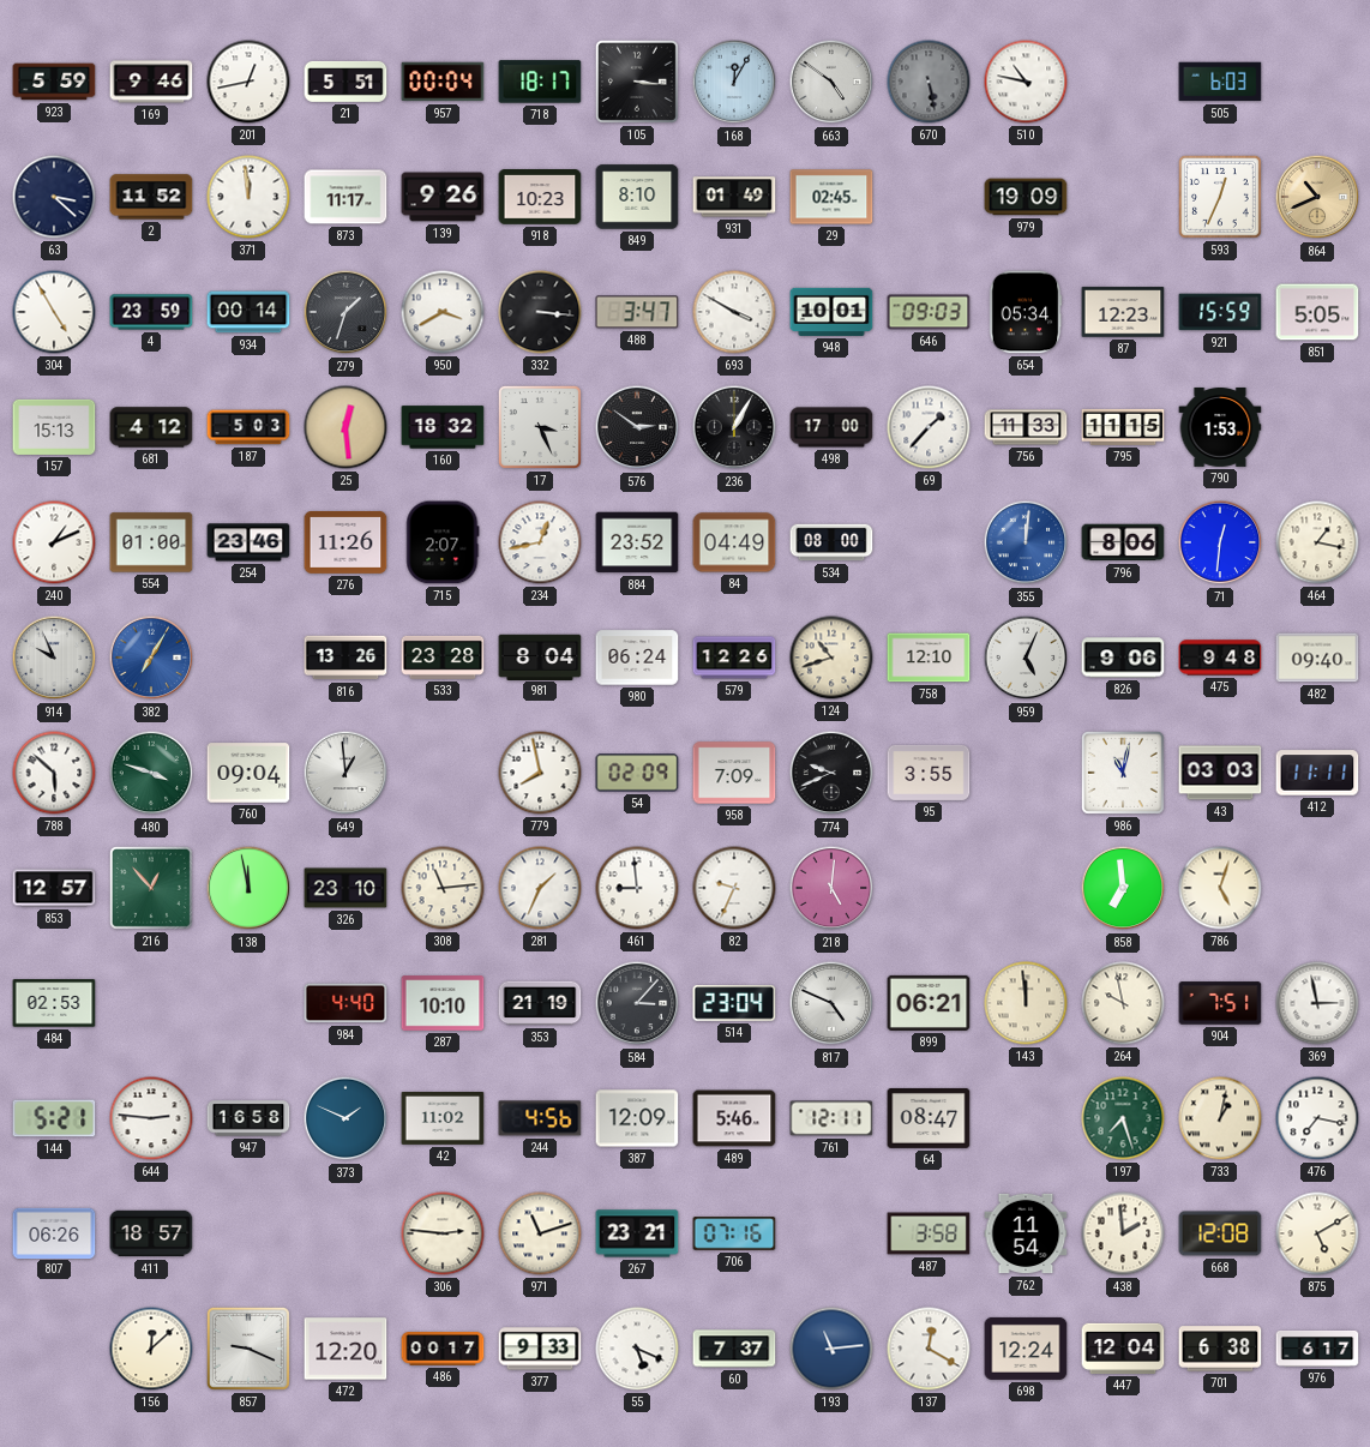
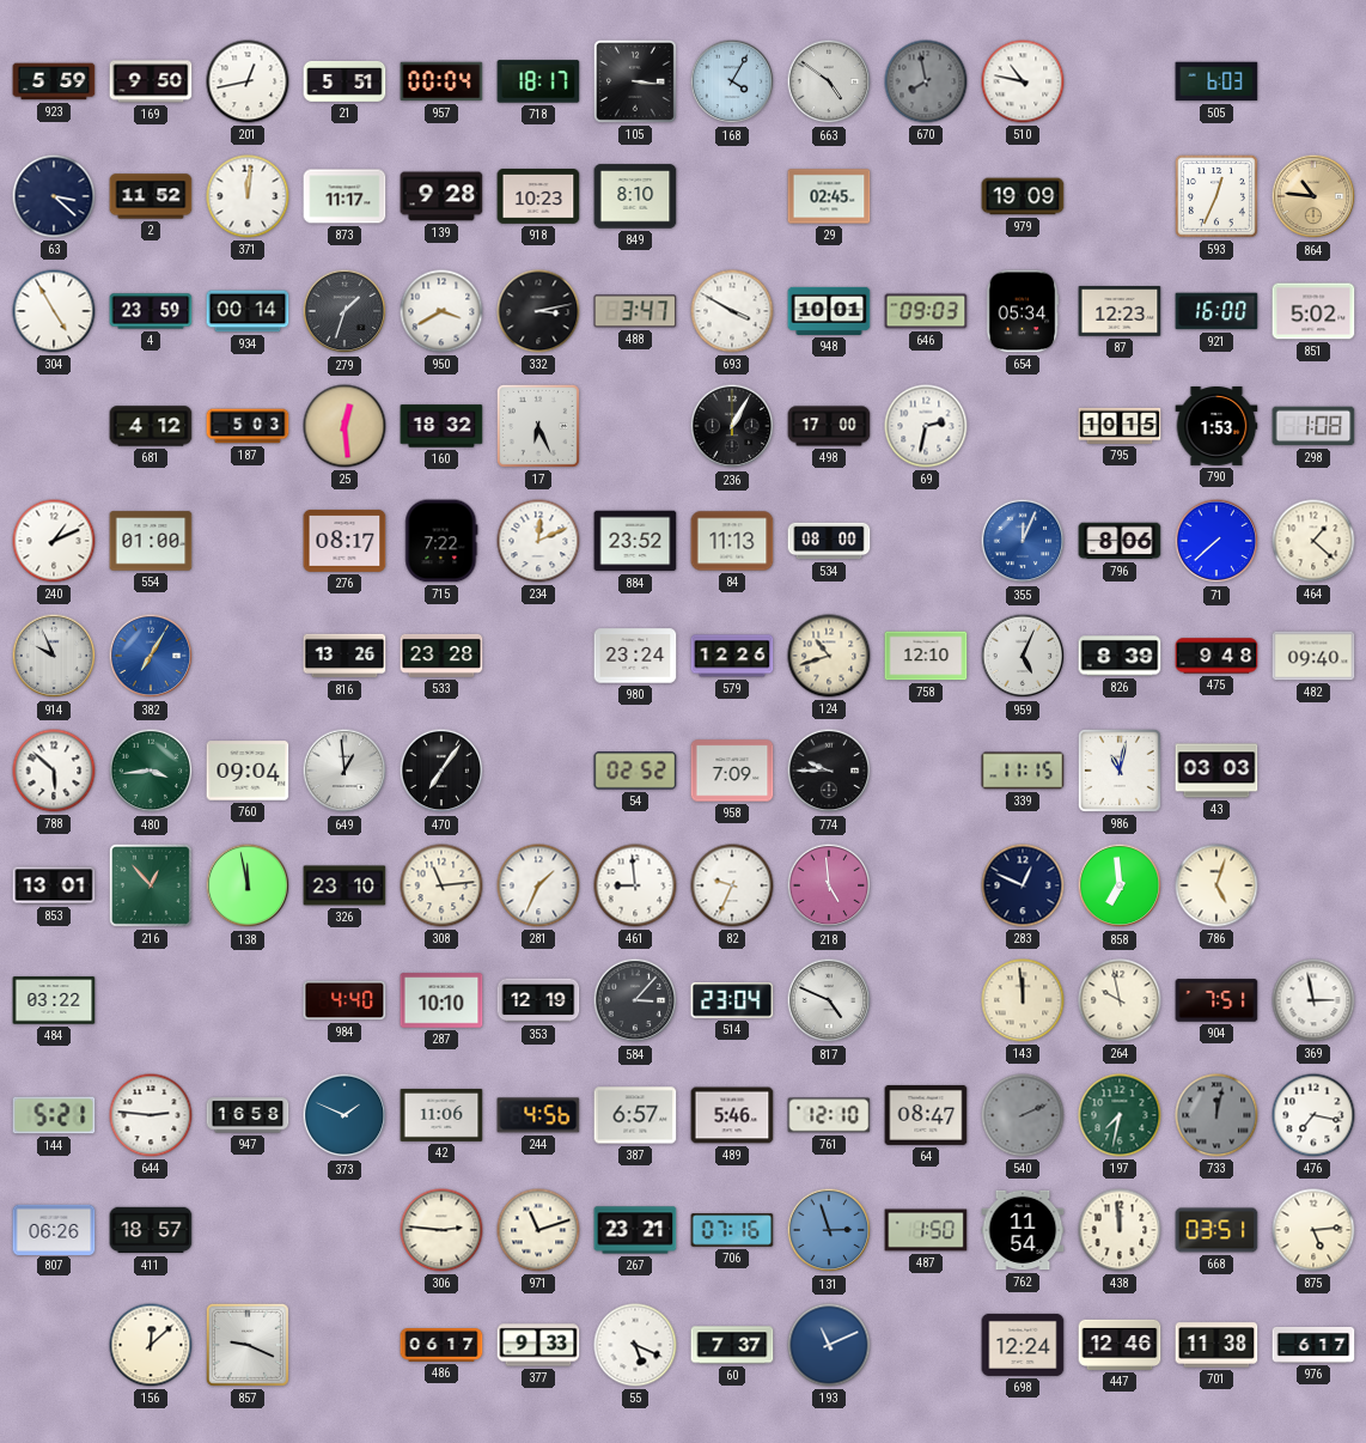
169: 9:46 -> 9:50
168: 12:05 -> 4:05
670: 5:28 -> 7:58
371: 11:59 -> 12:01
139: 9:26 -> 9:28
931: 01:49 -> none
864: 10:41 -> 10:46
332: 3:16 -> 3:13
921: 15:59 -> 16:00
851: 5:05 -> 5:02
157: 15:13 -> none
17: 3:26 -> 6:26
576: 2:51 -> none
69: 1:37 -> 2:32
756: 11:33 -> none
795: 11:15 -> 10:15
298: none -> 1:08
254: 23:46 -> none
276: 11:26 -> 08:17
715: 2:07 -> 7:22
234: 12:43 -> 12:11
84: 04:49 -> 11:13
355: 12:01 -> 12:04
71: 12:31 -> 7:38
464: 1:17 -> 1:22
981: 8:04 -> none
980: 06:24 -> 23:24
826: 9:06 -> 8:39
480: 3:48 -> 3:44
470: none -> 7:06
779: 7:58 -> none
54: 02:09 -> 02:52
774: 9:41 -> 9:45
95: 3:55 -> none
339: none -> 11:15
412: 11:11 -> none
853: 12:57 -> 13:01
218: 5:01 -> 4:59
283: none -> 12:49
484: 02:53 -> 03:22
353: 21:19 -> 12:19
899: 06:21 -> none
42: 11:02 -> 11:06
387: 12:09 -> 6:57
761: 12:11 -> 12:10
540: none -> 2:11
197: 7:27 -> 7:32
733: 1:02 -> 12:02
733 dial: cream -> grey
131: none -> 2:57
487: 3:58 -> 1:50
438: 1:59 -> 11:59
668: 12:08 -> 03:51
875: 5:10 -> 5:14
472: 12:20 -> none
486: 00:17 -> 06:17
193: 11:14 -> 11:11
137: 12:20 -> none
447: 12:04 -> 12:46
701: 6:38 -> 11:38
